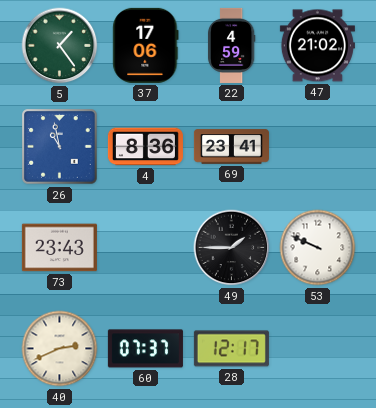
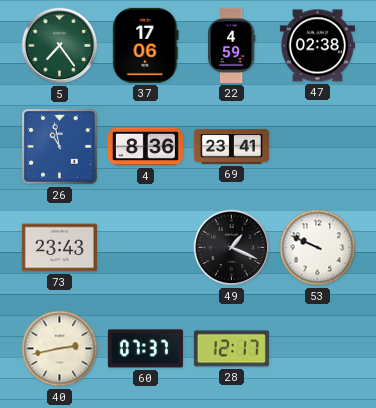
5: 1:24 -> 7:24
47: 21:02 -> 02:38
49: 1:45 -> 1:19
40: 2:41 -> 2:43
